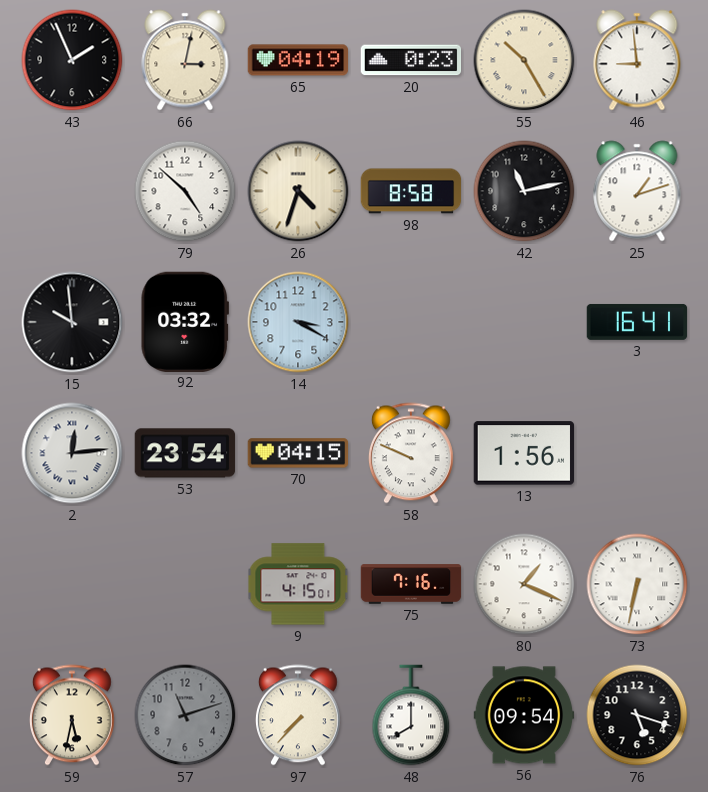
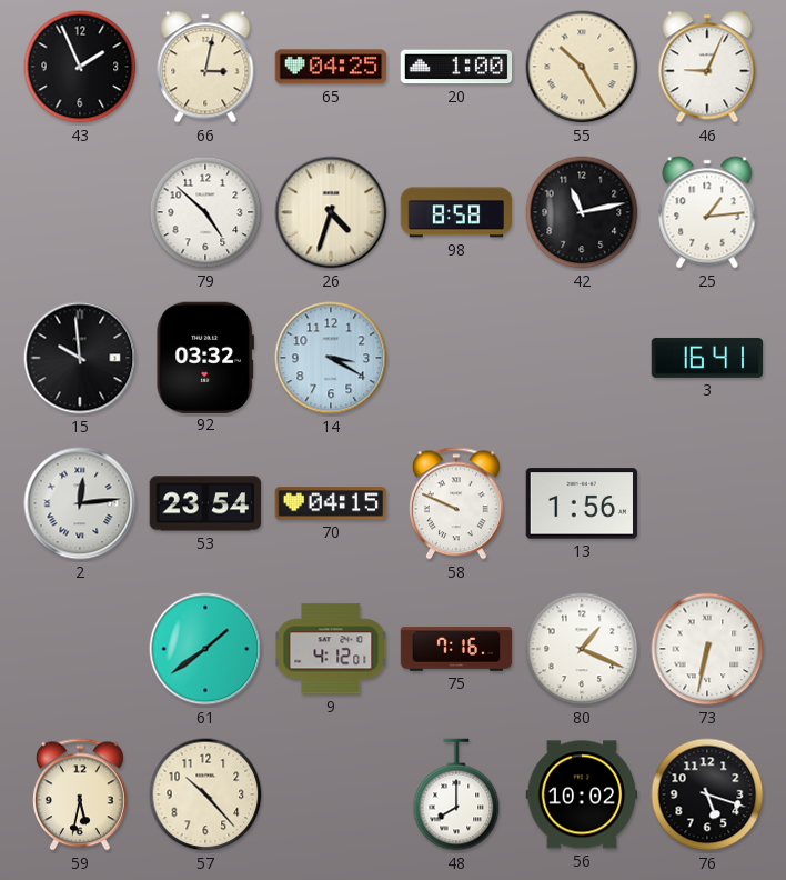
65: 04:19 -> 04:25
20: 0:23 -> 1:00
46: 8:59 -> 9:04
25: 1:12 -> 1:14
61: none -> 1:39
9: 4:15 -> 4:12
57: 11:12 -> 10:23
57 dial: grey -> cream
97: 7:37 -> none
56: 09:54 -> 10:02
